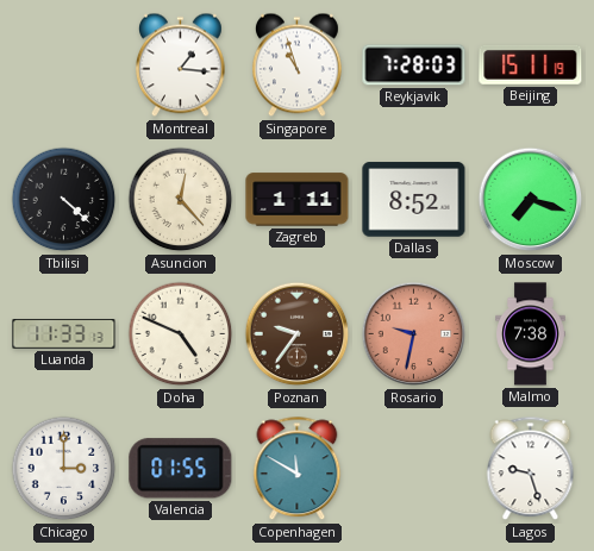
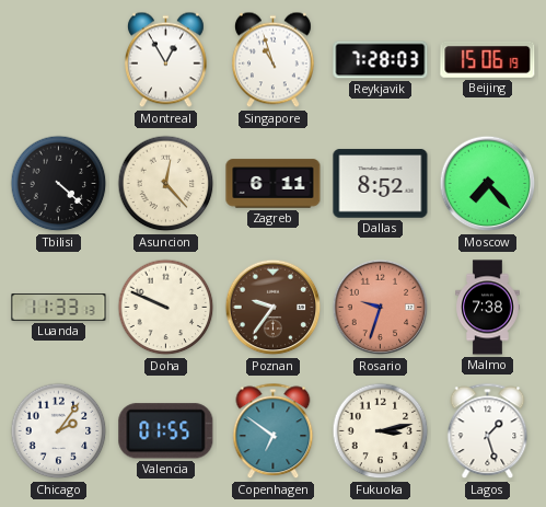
Montreal: 1:16 -> 12:55
Beijing: 15:11 -> 15:06
Zagreb: 1:11 -> 6:11
Moscow: 7:18 -> 7:23
Doha: 4:49 -> 9:49
Rosario: 9:32 -> 9:33
Chicago: 3:00 -> 2:06
Copenhagen: 11:50 -> 6:51
Fukuoka: none -> 3:13
Lagos: 9:27 -> 1:27
